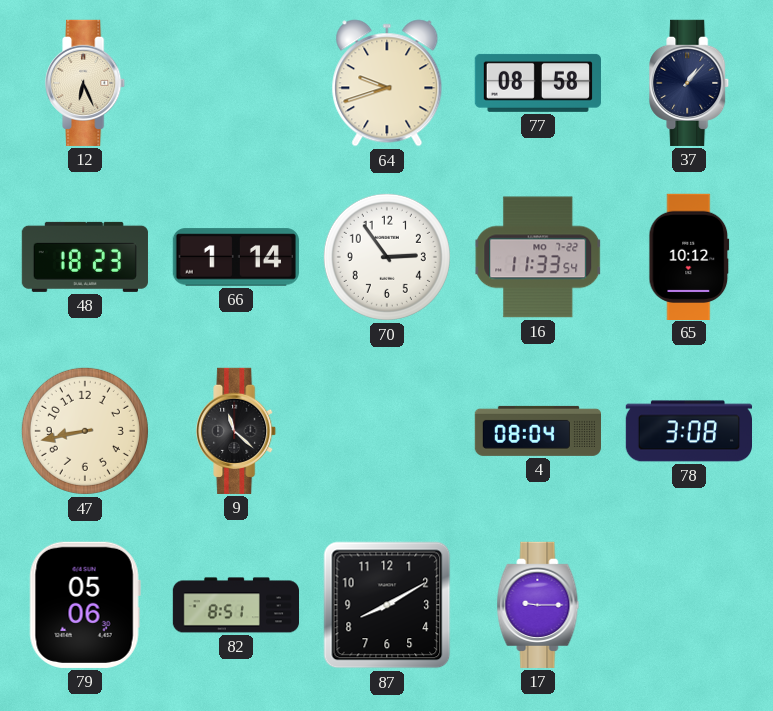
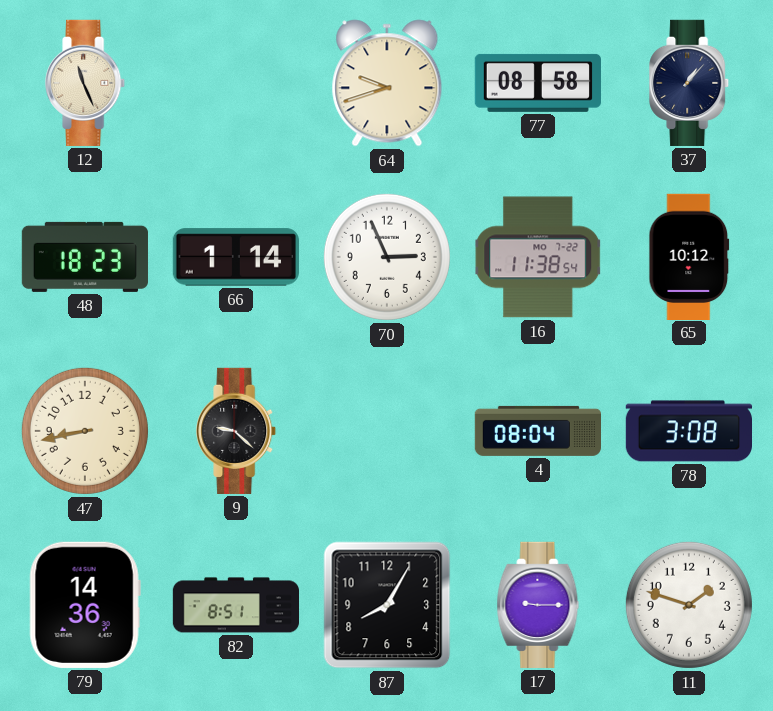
12: 6:26 -> 11:26
70: 2:54 -> 2:56
16: 11:33 -> 11:38
9: 11:22 -> 9:22
79: 05:06 -> 14:36
87: 8:10 -> 8:05
11: none -> 1:48
